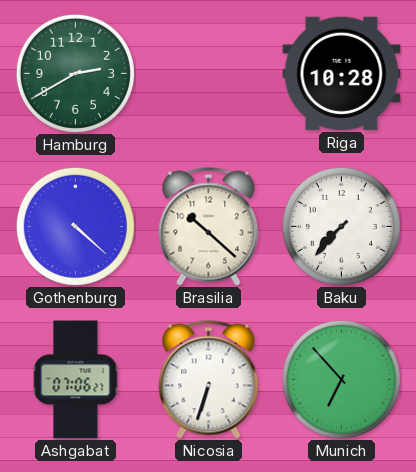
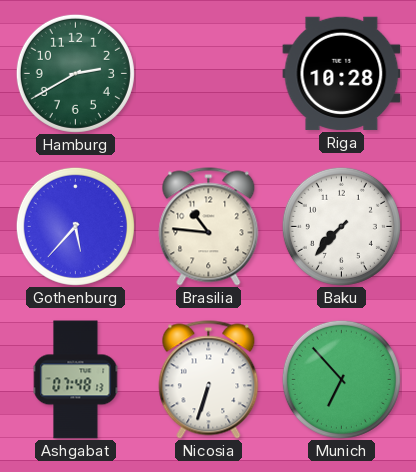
Gothenburg: 4:22 -> 5:37
Brasilia: 10:22 -> 10:46
Ashgabat: 07:06 -> 07:48
